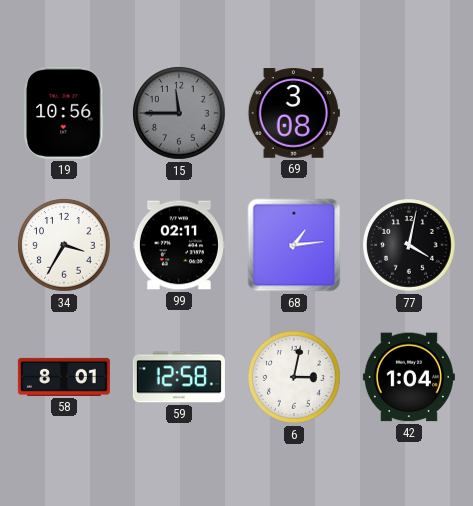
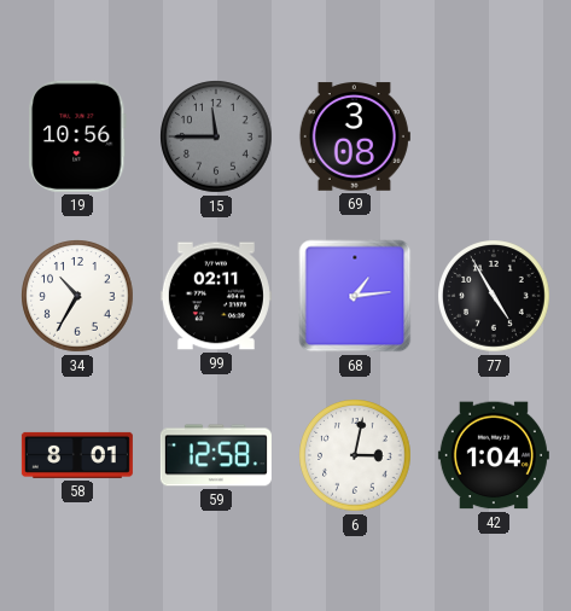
34: 3:35 -> 10:35
77: 4:02 -> 4:55
